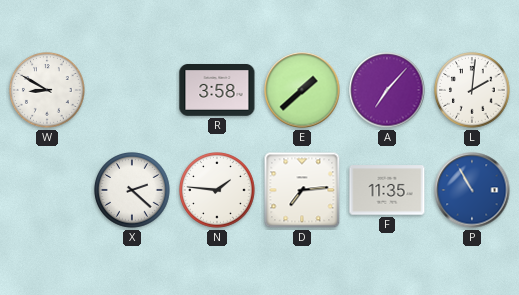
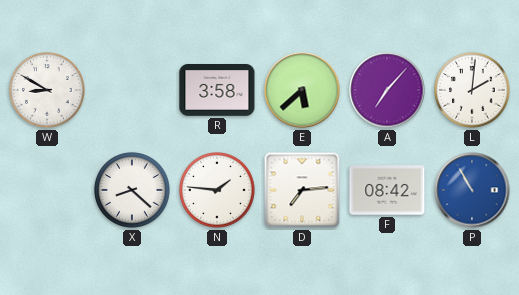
E: 1:38 -> 5:38
X: 2:22 -> 8:22
F: 11:35 -> 08:42
